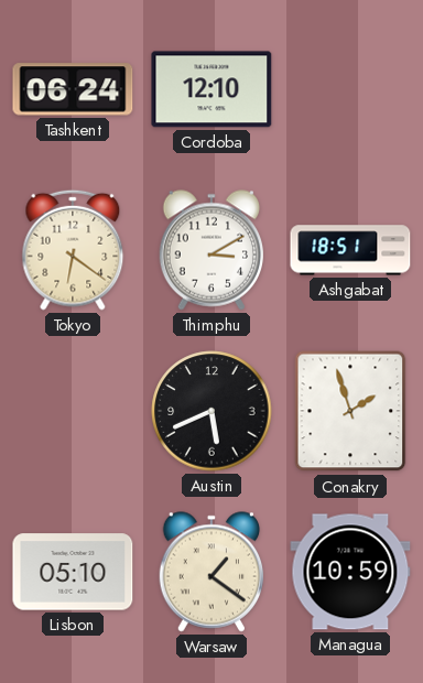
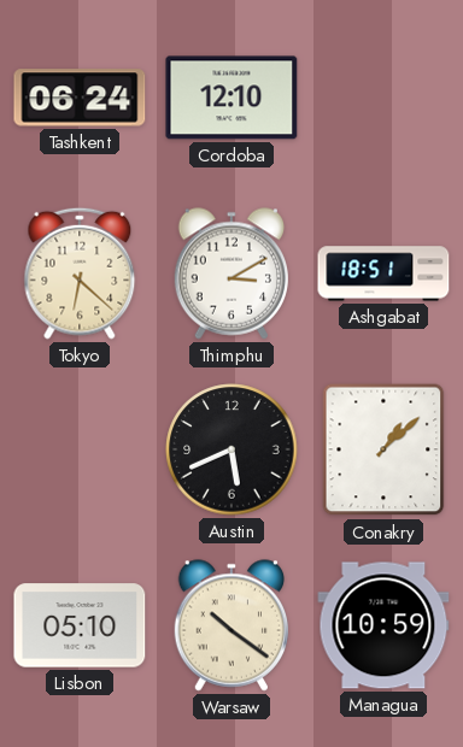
Tokyo: 6:21 -> 6:22
Conakry: 1:57 -> 1:08
Warsaw: 1:21 -> 10:21
